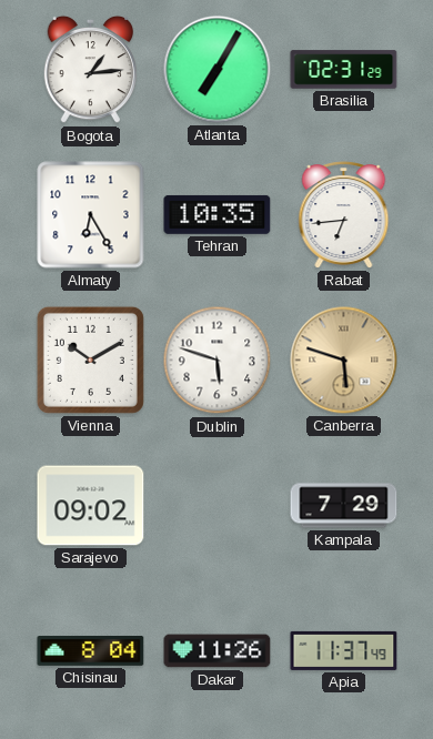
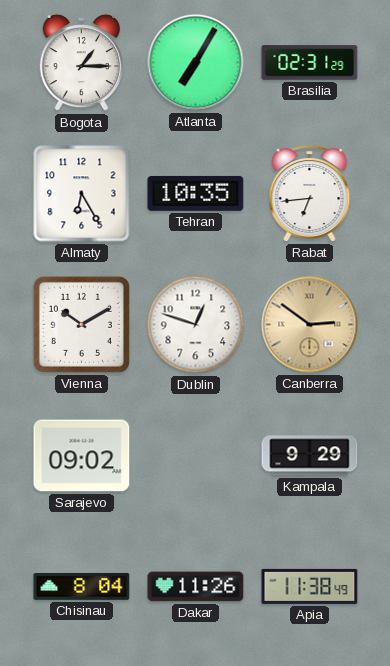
Bogota: 1:14 -> 1:15
Dublin: 5:48 -> 12:48
Canberra: 5:48 -> 2:51
Kampala: 7:29 -> 9:29
Apia: 11:37 -> 11:38
